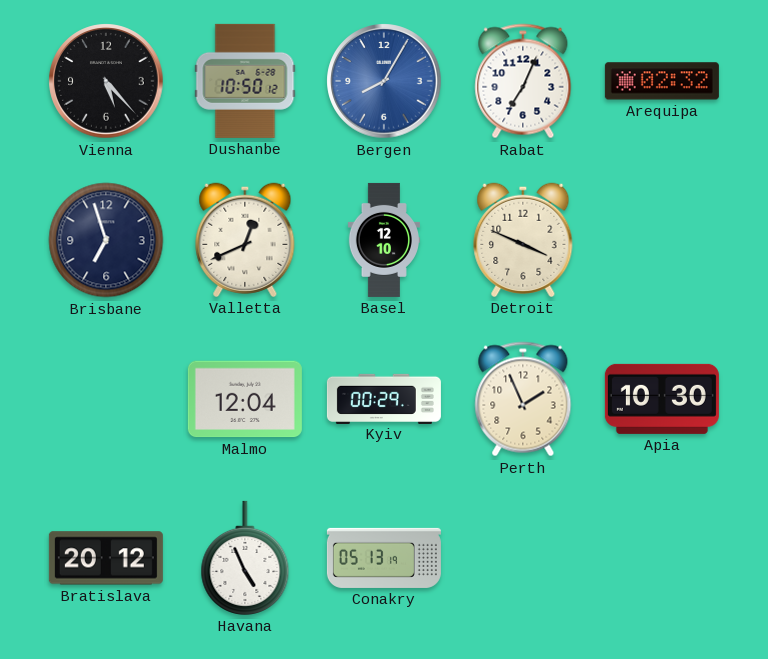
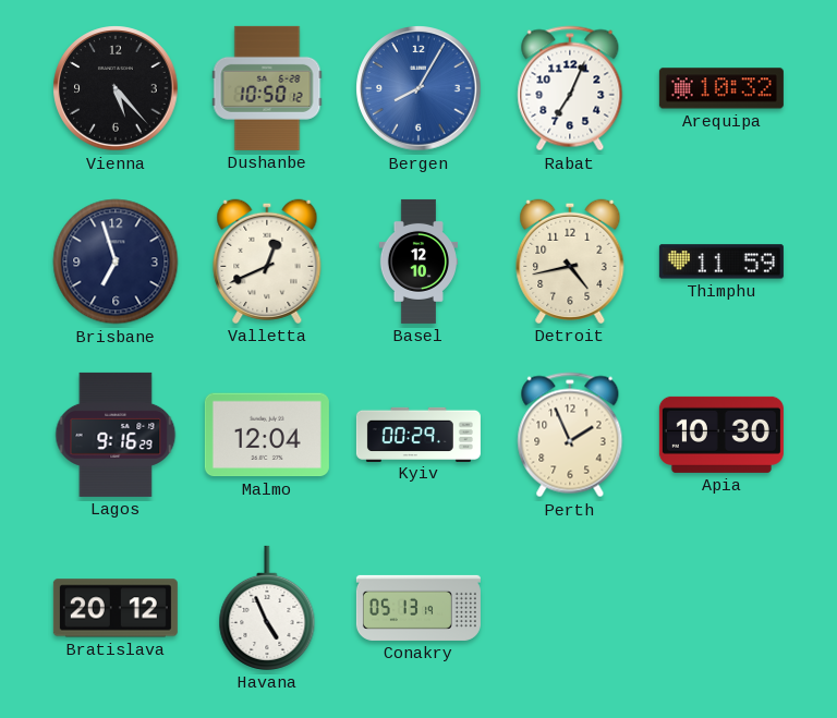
Arequipa: 02:32 -> 10:32
Detroit: 3:49 -> 4:43
Thimphu: none -> 11:59
Lagos: none -> 9:16
